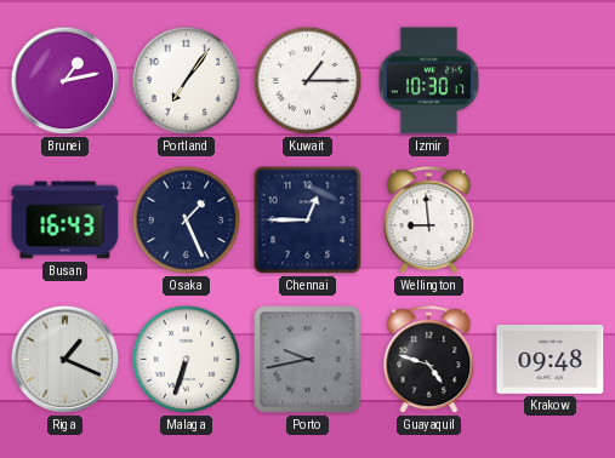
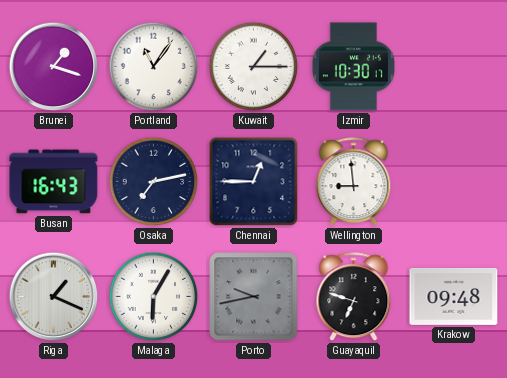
Brunei: 1:13 -> 1:18
Portland: 7:06 -> 11:06
Osaka: 1:26 -> 7:13
Malaga: 6:33 -> 6:05
Guayaquil: 4:48 -> 6:48
